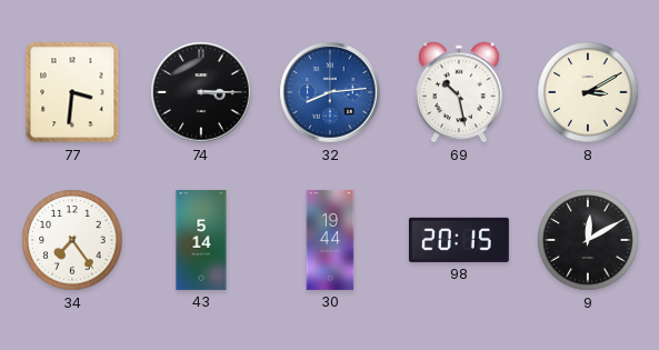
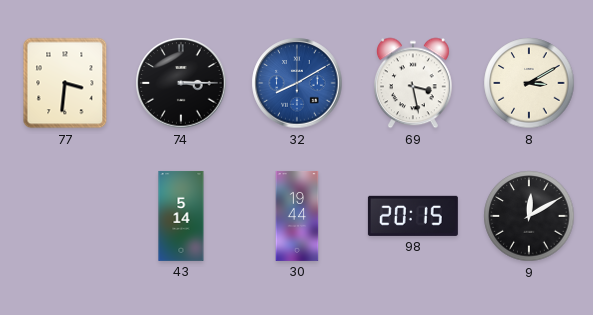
32: 8:14 -> 8:10
69: 10:28 -> 3:28
34: 7:24 -> none
